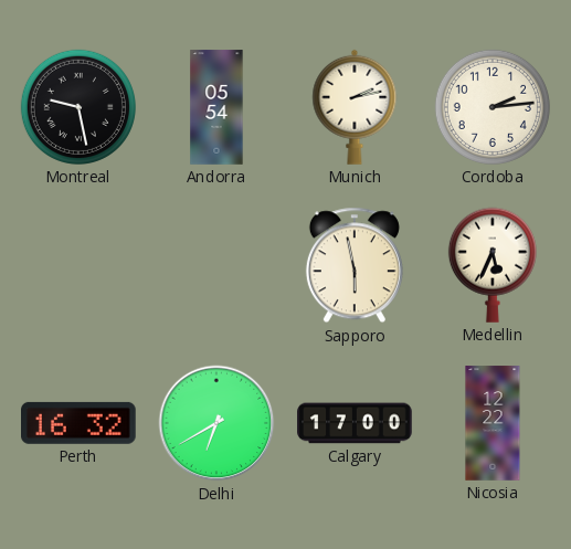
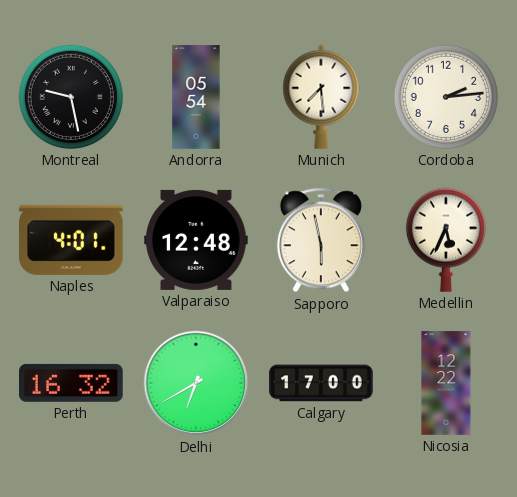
Munich: 2:13 -> 7:29
Naples: none -> 4:01
Valparaiso: none -> 12:48
